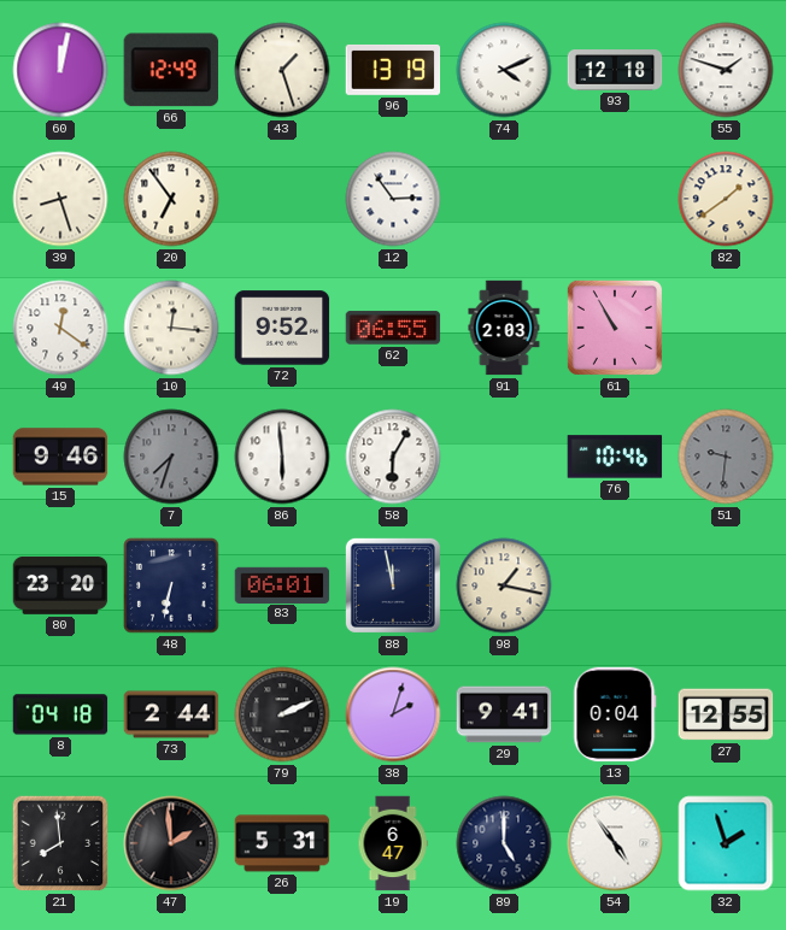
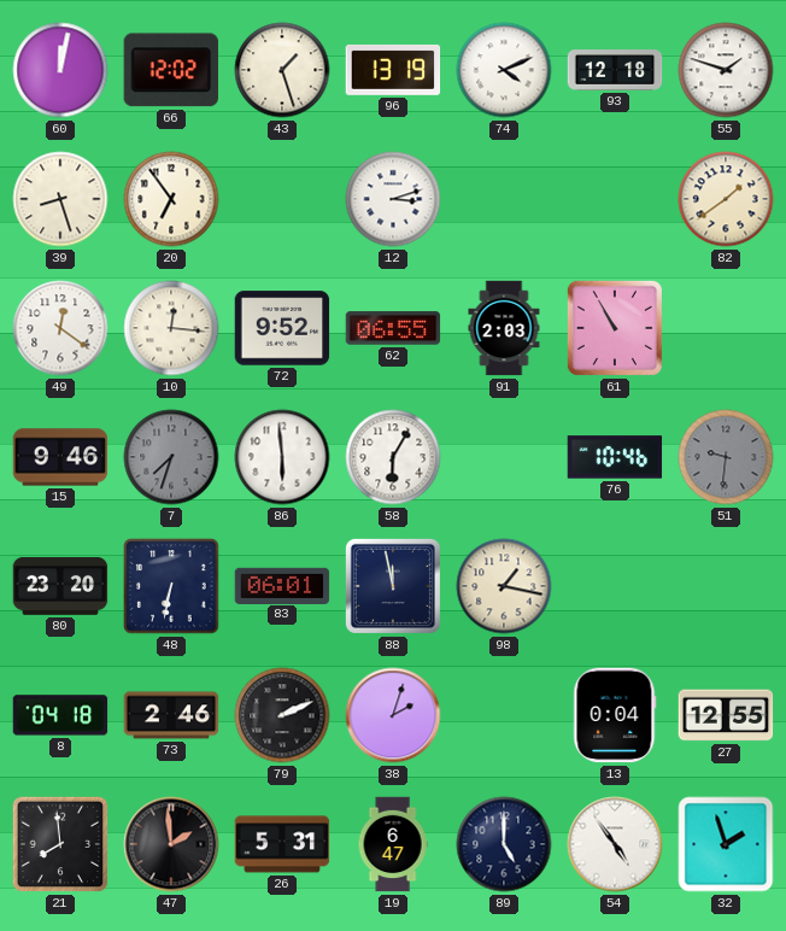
66: 12:49 -> 12:02
12: 2:54 -> 3:12
73: 2:44 -> 2:46
29: 9:41 -> none
